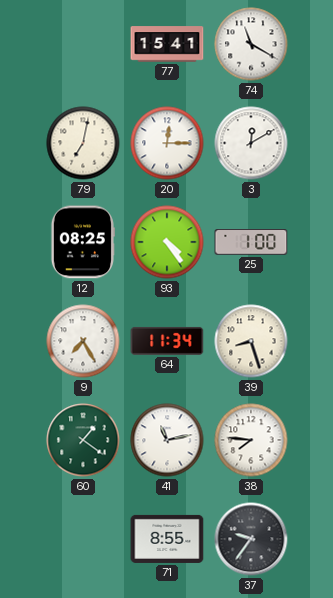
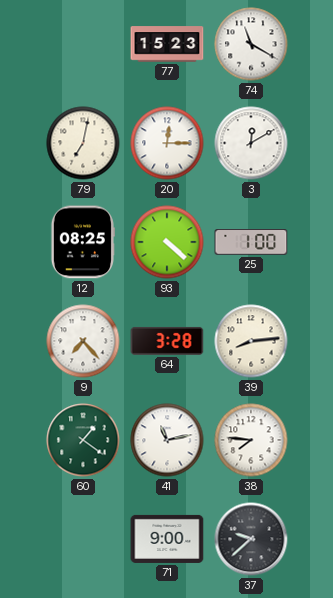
77: 15:41 -> 15:23
93: 4:24 -> 4:22
9: 7:25 -> 7:23
64: 11:34 -> 3:28
39: 8:27 -> 8:14
71: 8:55 -> 9:00
37: 9:36 -> 9:38
